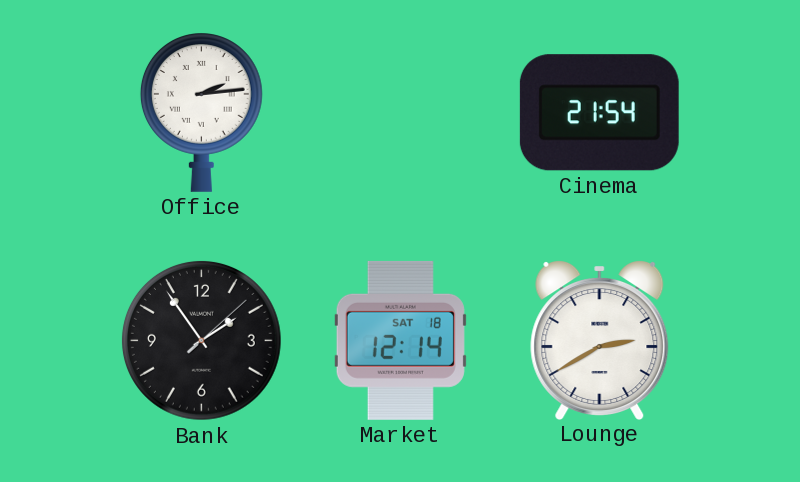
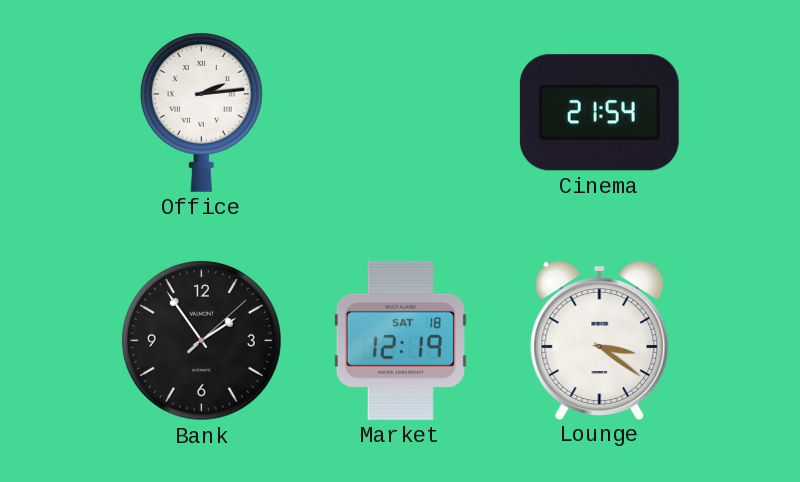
Market: 12:14 -> 12:19
Lounge: 2:40 -> 3:21
